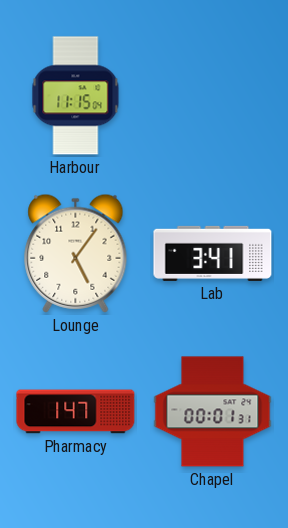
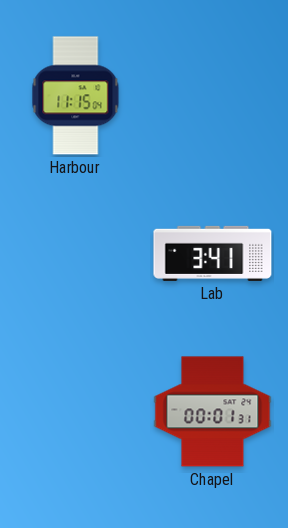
Lounge: 5:06 -> none
Pharmacy: 1:47 -> none
